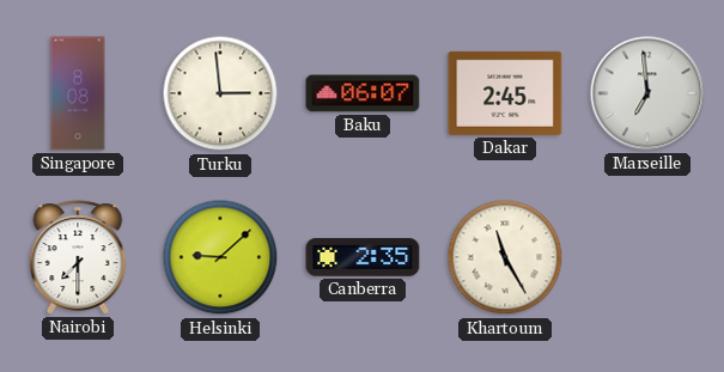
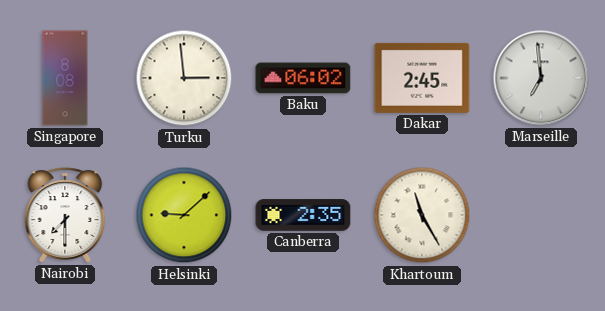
Baku: 06:07 -> 06:02
